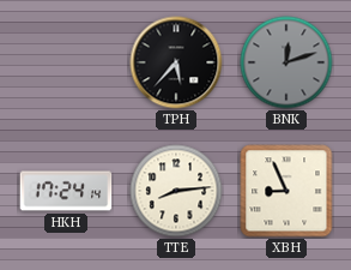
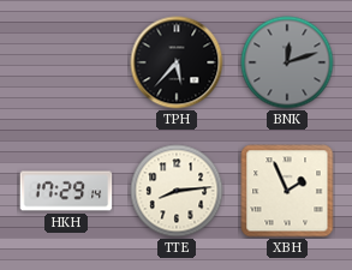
HKH: 17:24 -> 17:29
XBH: 8:56 -> 1:56
